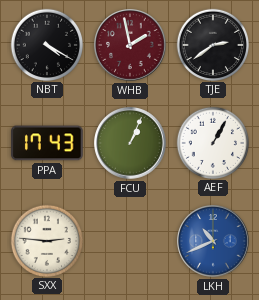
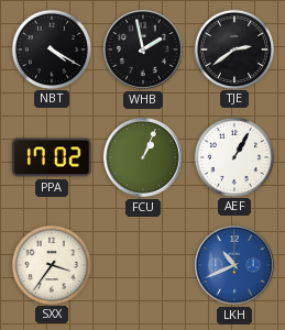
WHB dial: burgundy -> black
PPA: 17:43 -> 17:02
SXX: 2:46 -> 3:36
